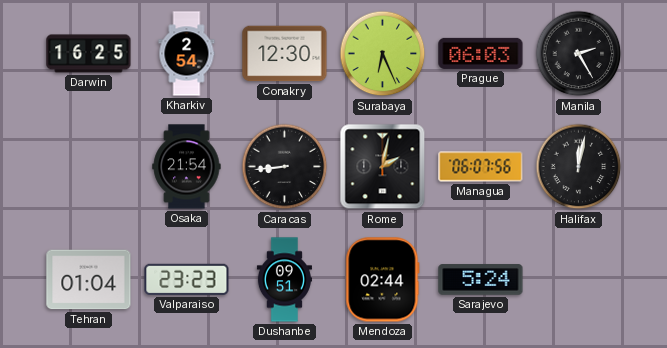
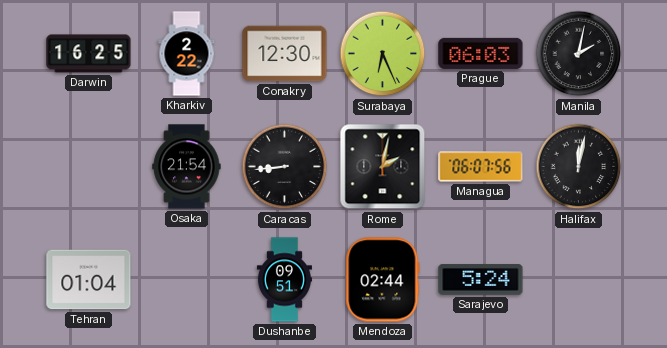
Kharkiv: 2:54 -> 2:22
Manila: 2:25 -> 2:02
Valparaiso: 23:23 -> none
